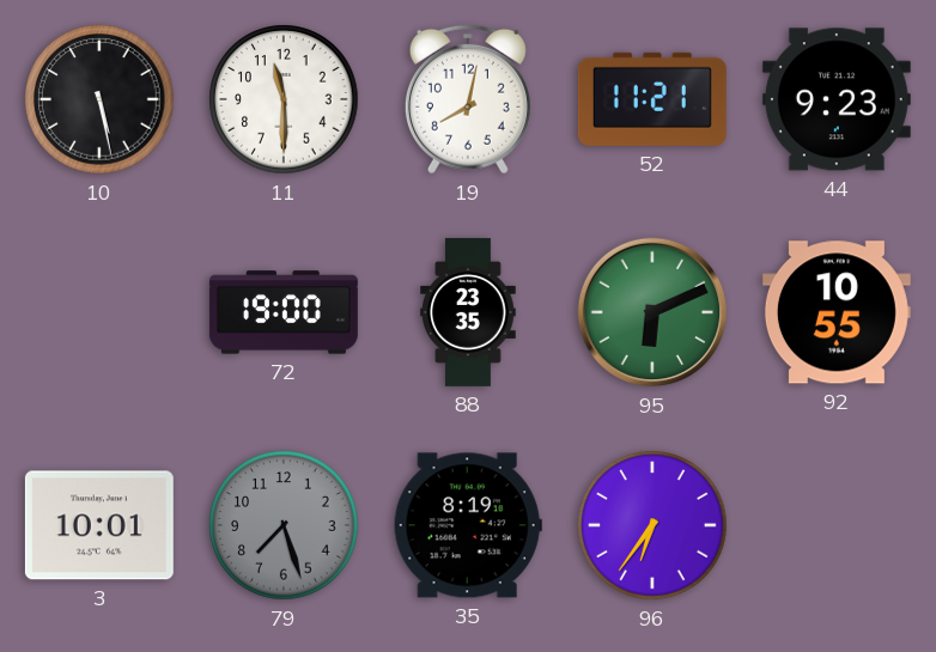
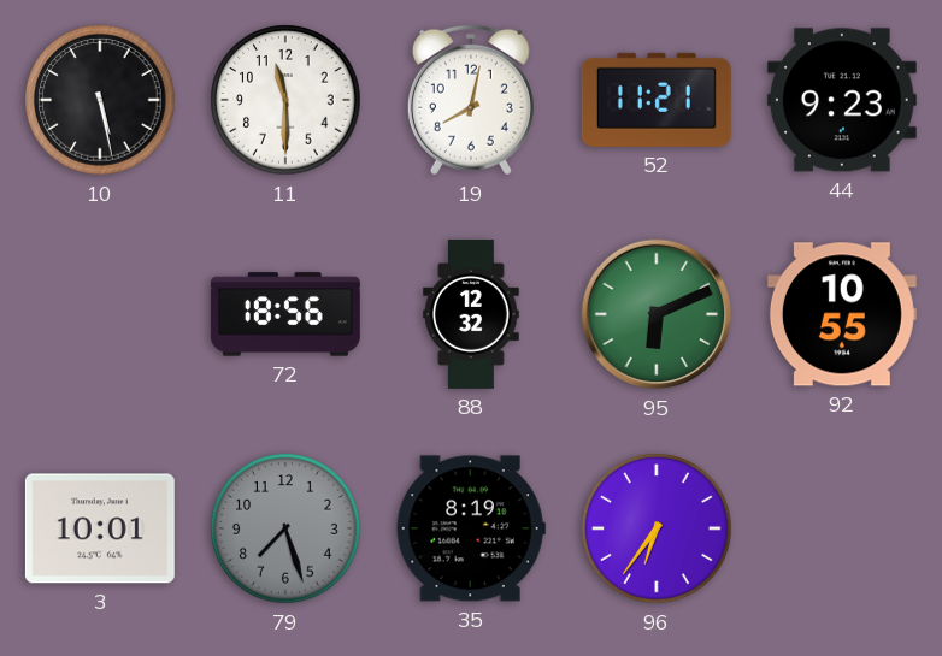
72: 19:00 -> 18:56
88: 23:35 -> 12:32
